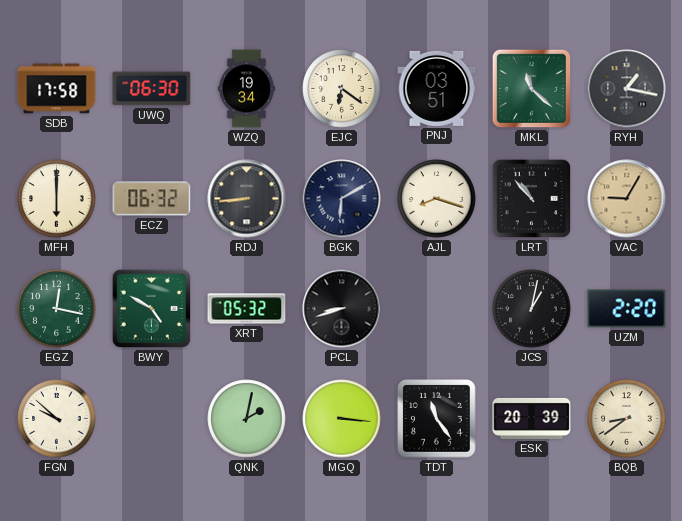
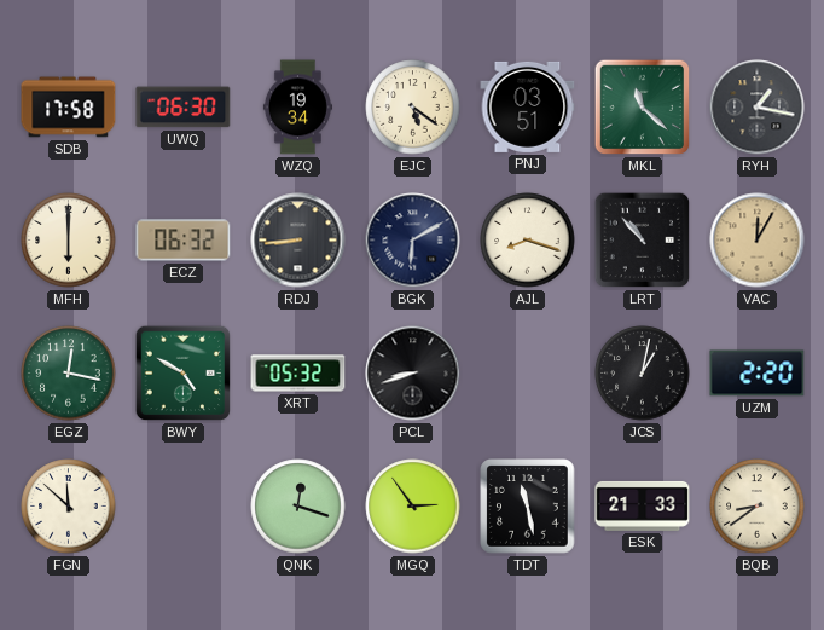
EJC: 6:21 -> 5:21
VAC: 9:05 -> 12:05
FGN: 9:52 -> 11:52
QNK: 2:02 -> 12:18
MGQ: 3:16 -> 2:54
TDT: 11:24 -> 11:28
ESK: 20:39 -> 21:33
